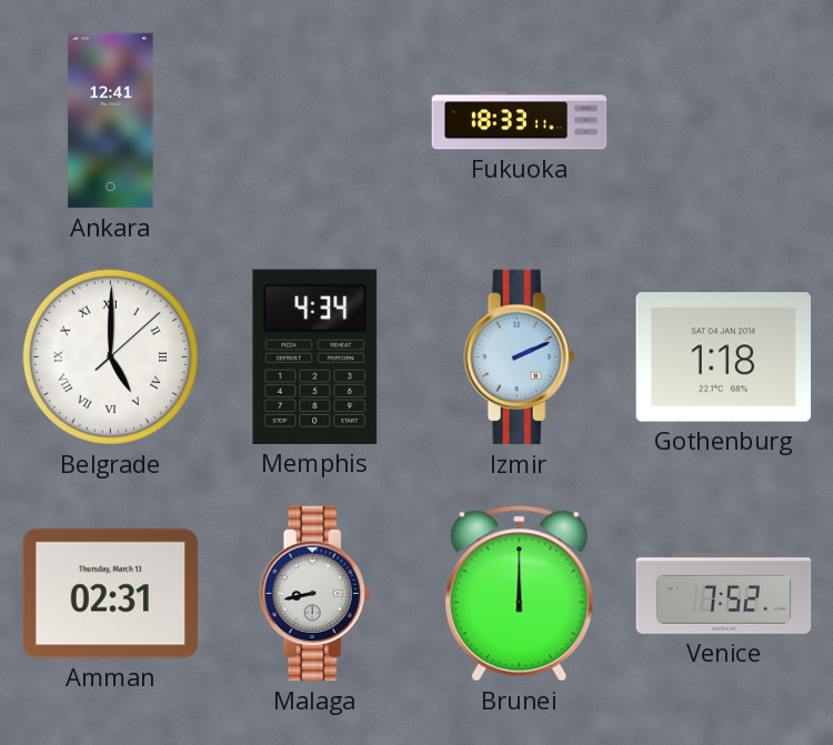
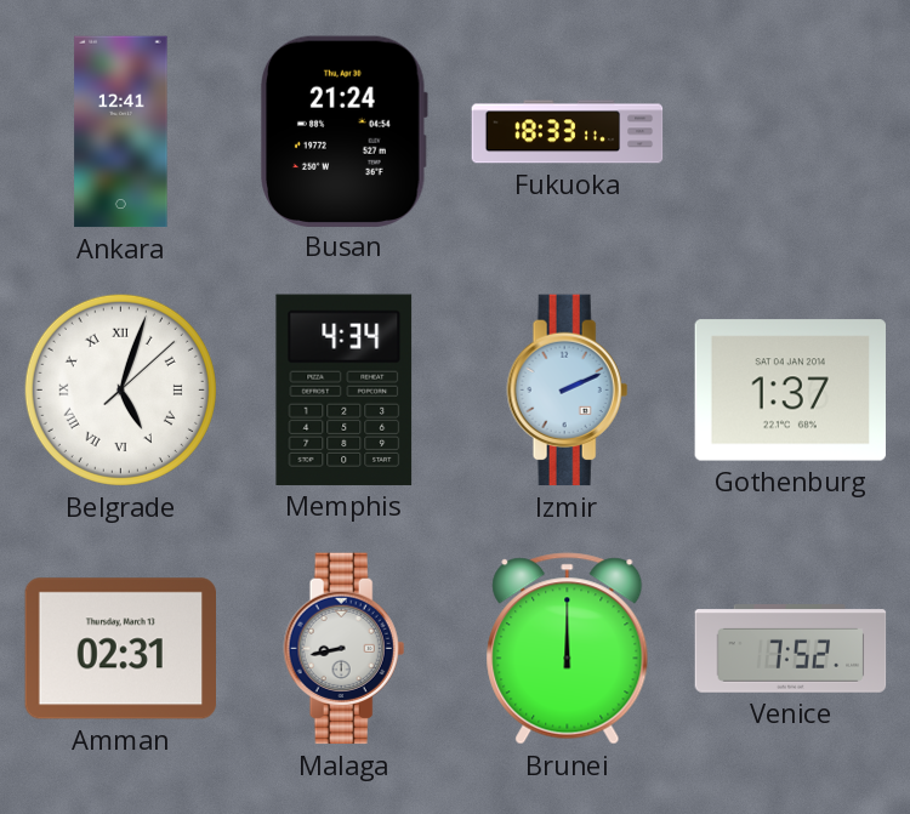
Busan: none -> 21:24
Belgrade: 5:00 -> 5:03
Gothenburg: 1:18 -> 1:37
